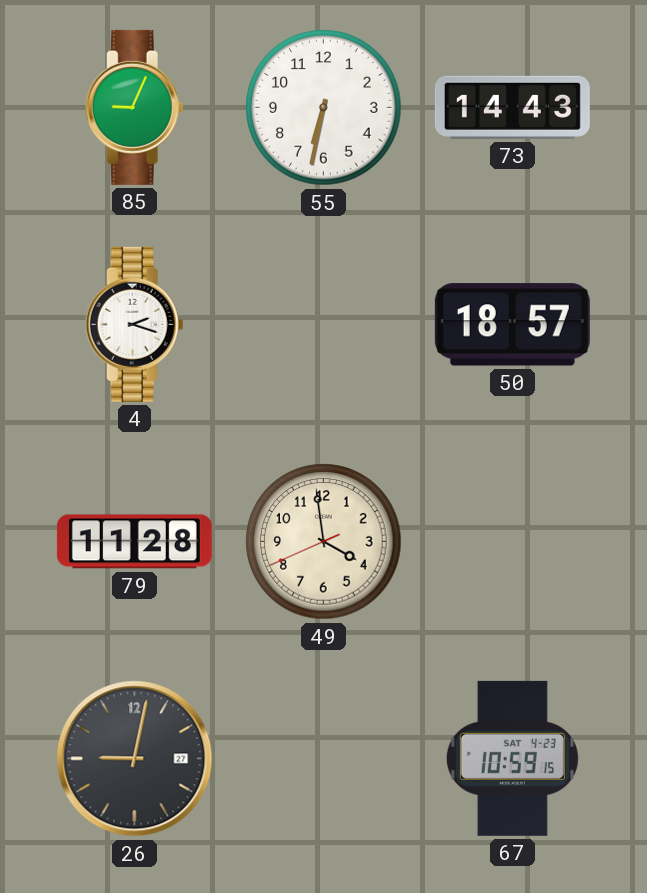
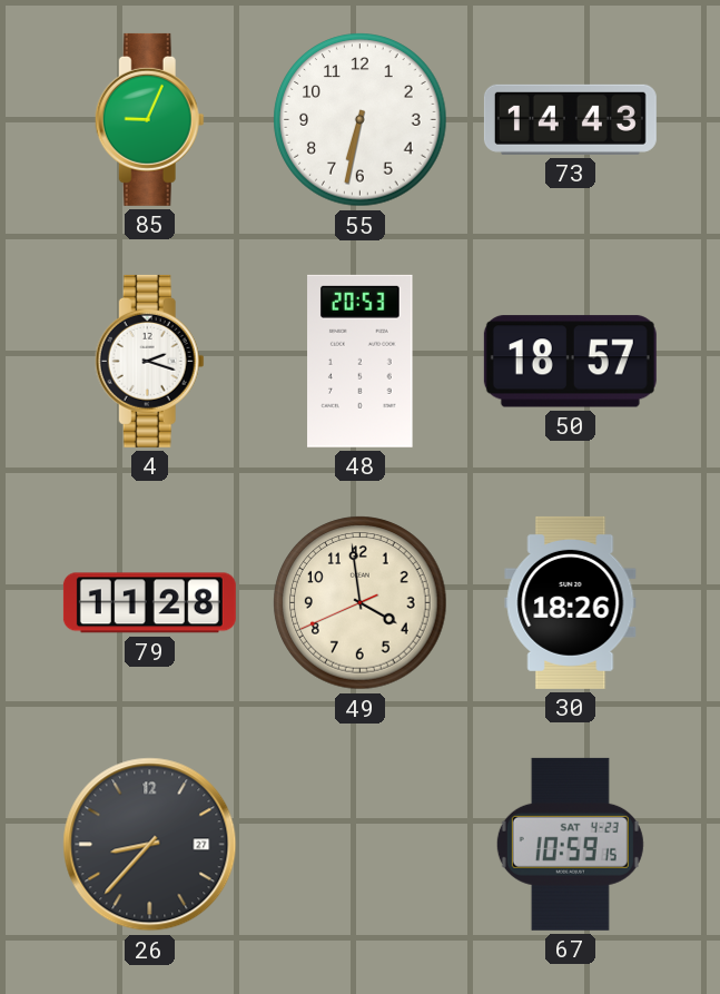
48: none -> 20:53
30: none -> 18:26
26: 9:02 -> 8:37
